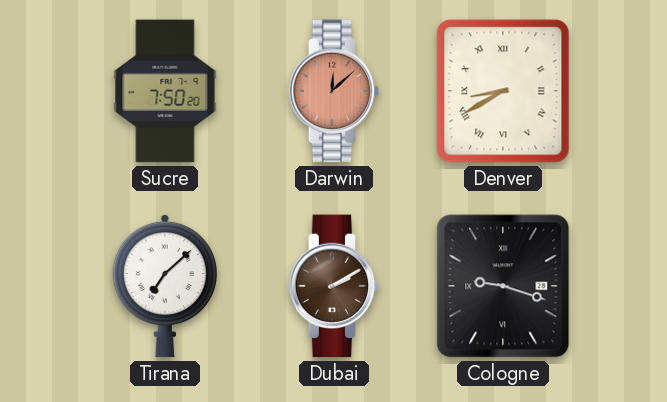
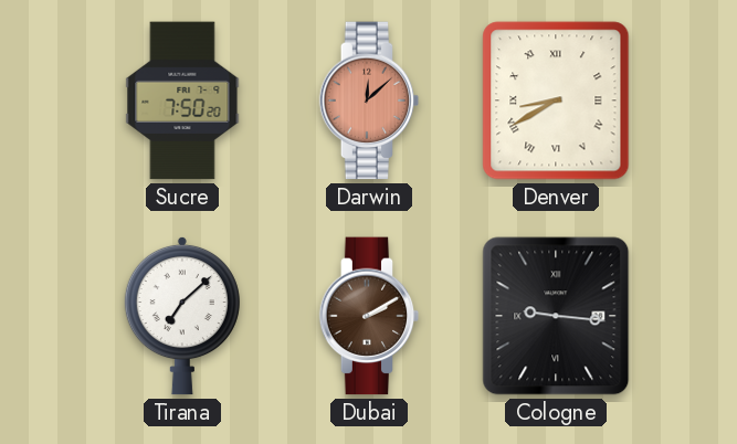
Cologne: 9:18 -> 9:16
